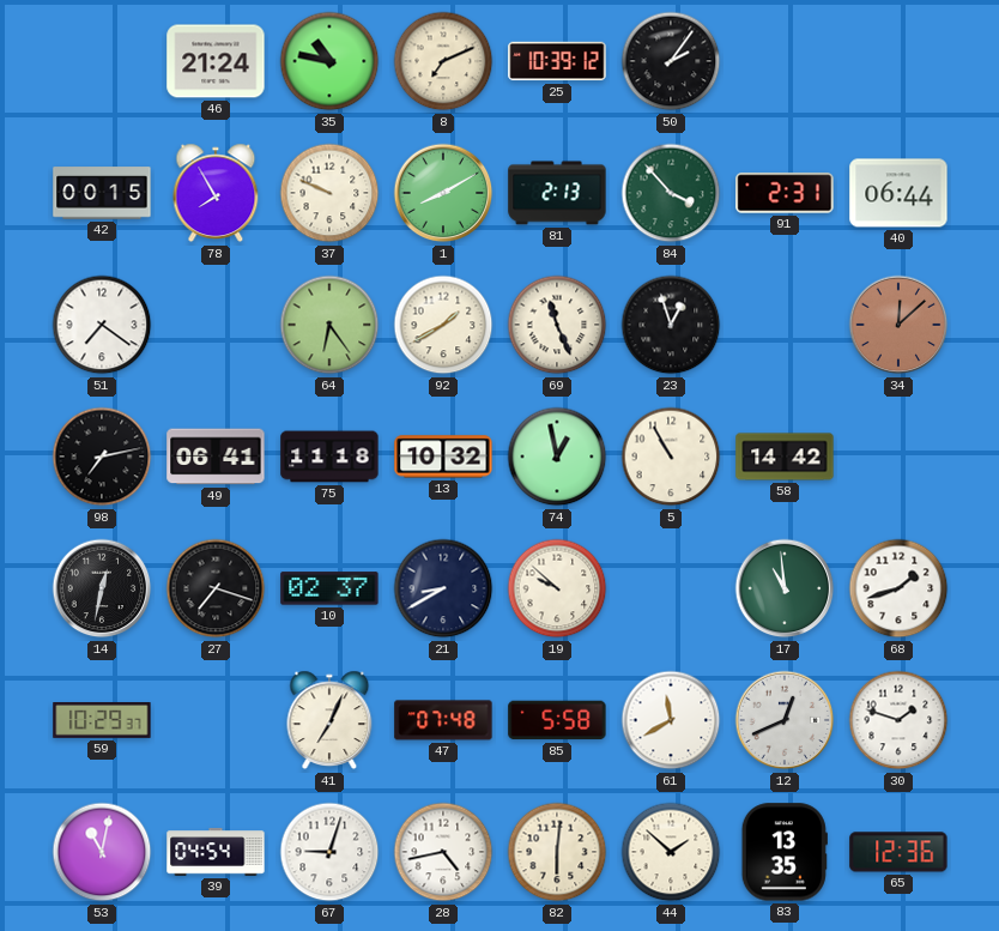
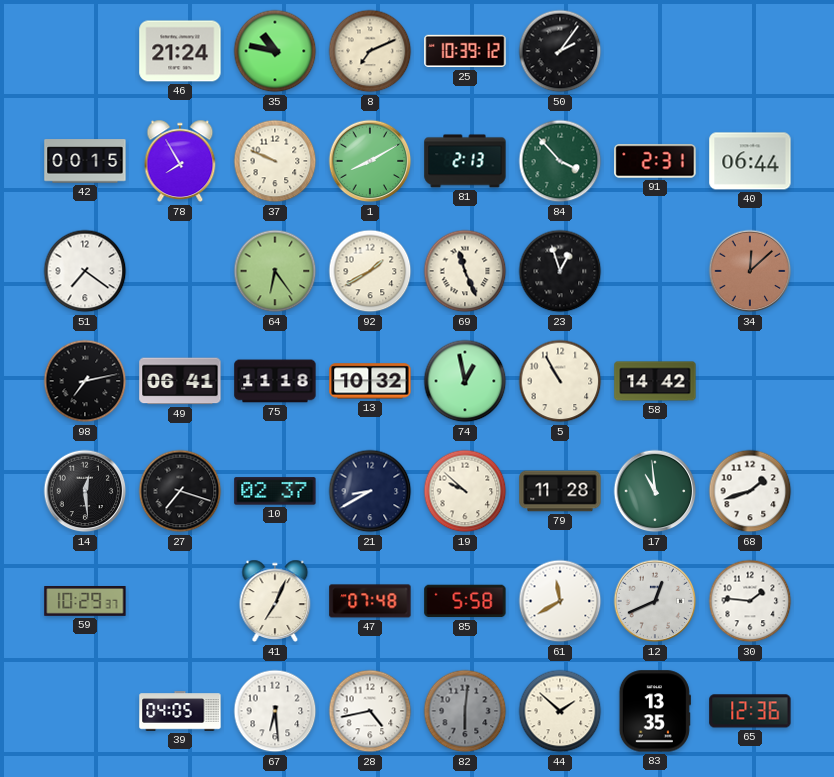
14: 12:32 -> 12:29
79: none -> 11:28
30: 1:48 -> 1:46
53: 11:02 -> none
39: 04:54 -> 04:05
67: 9:03 -> 6:29
82 dial: cream -> grey
